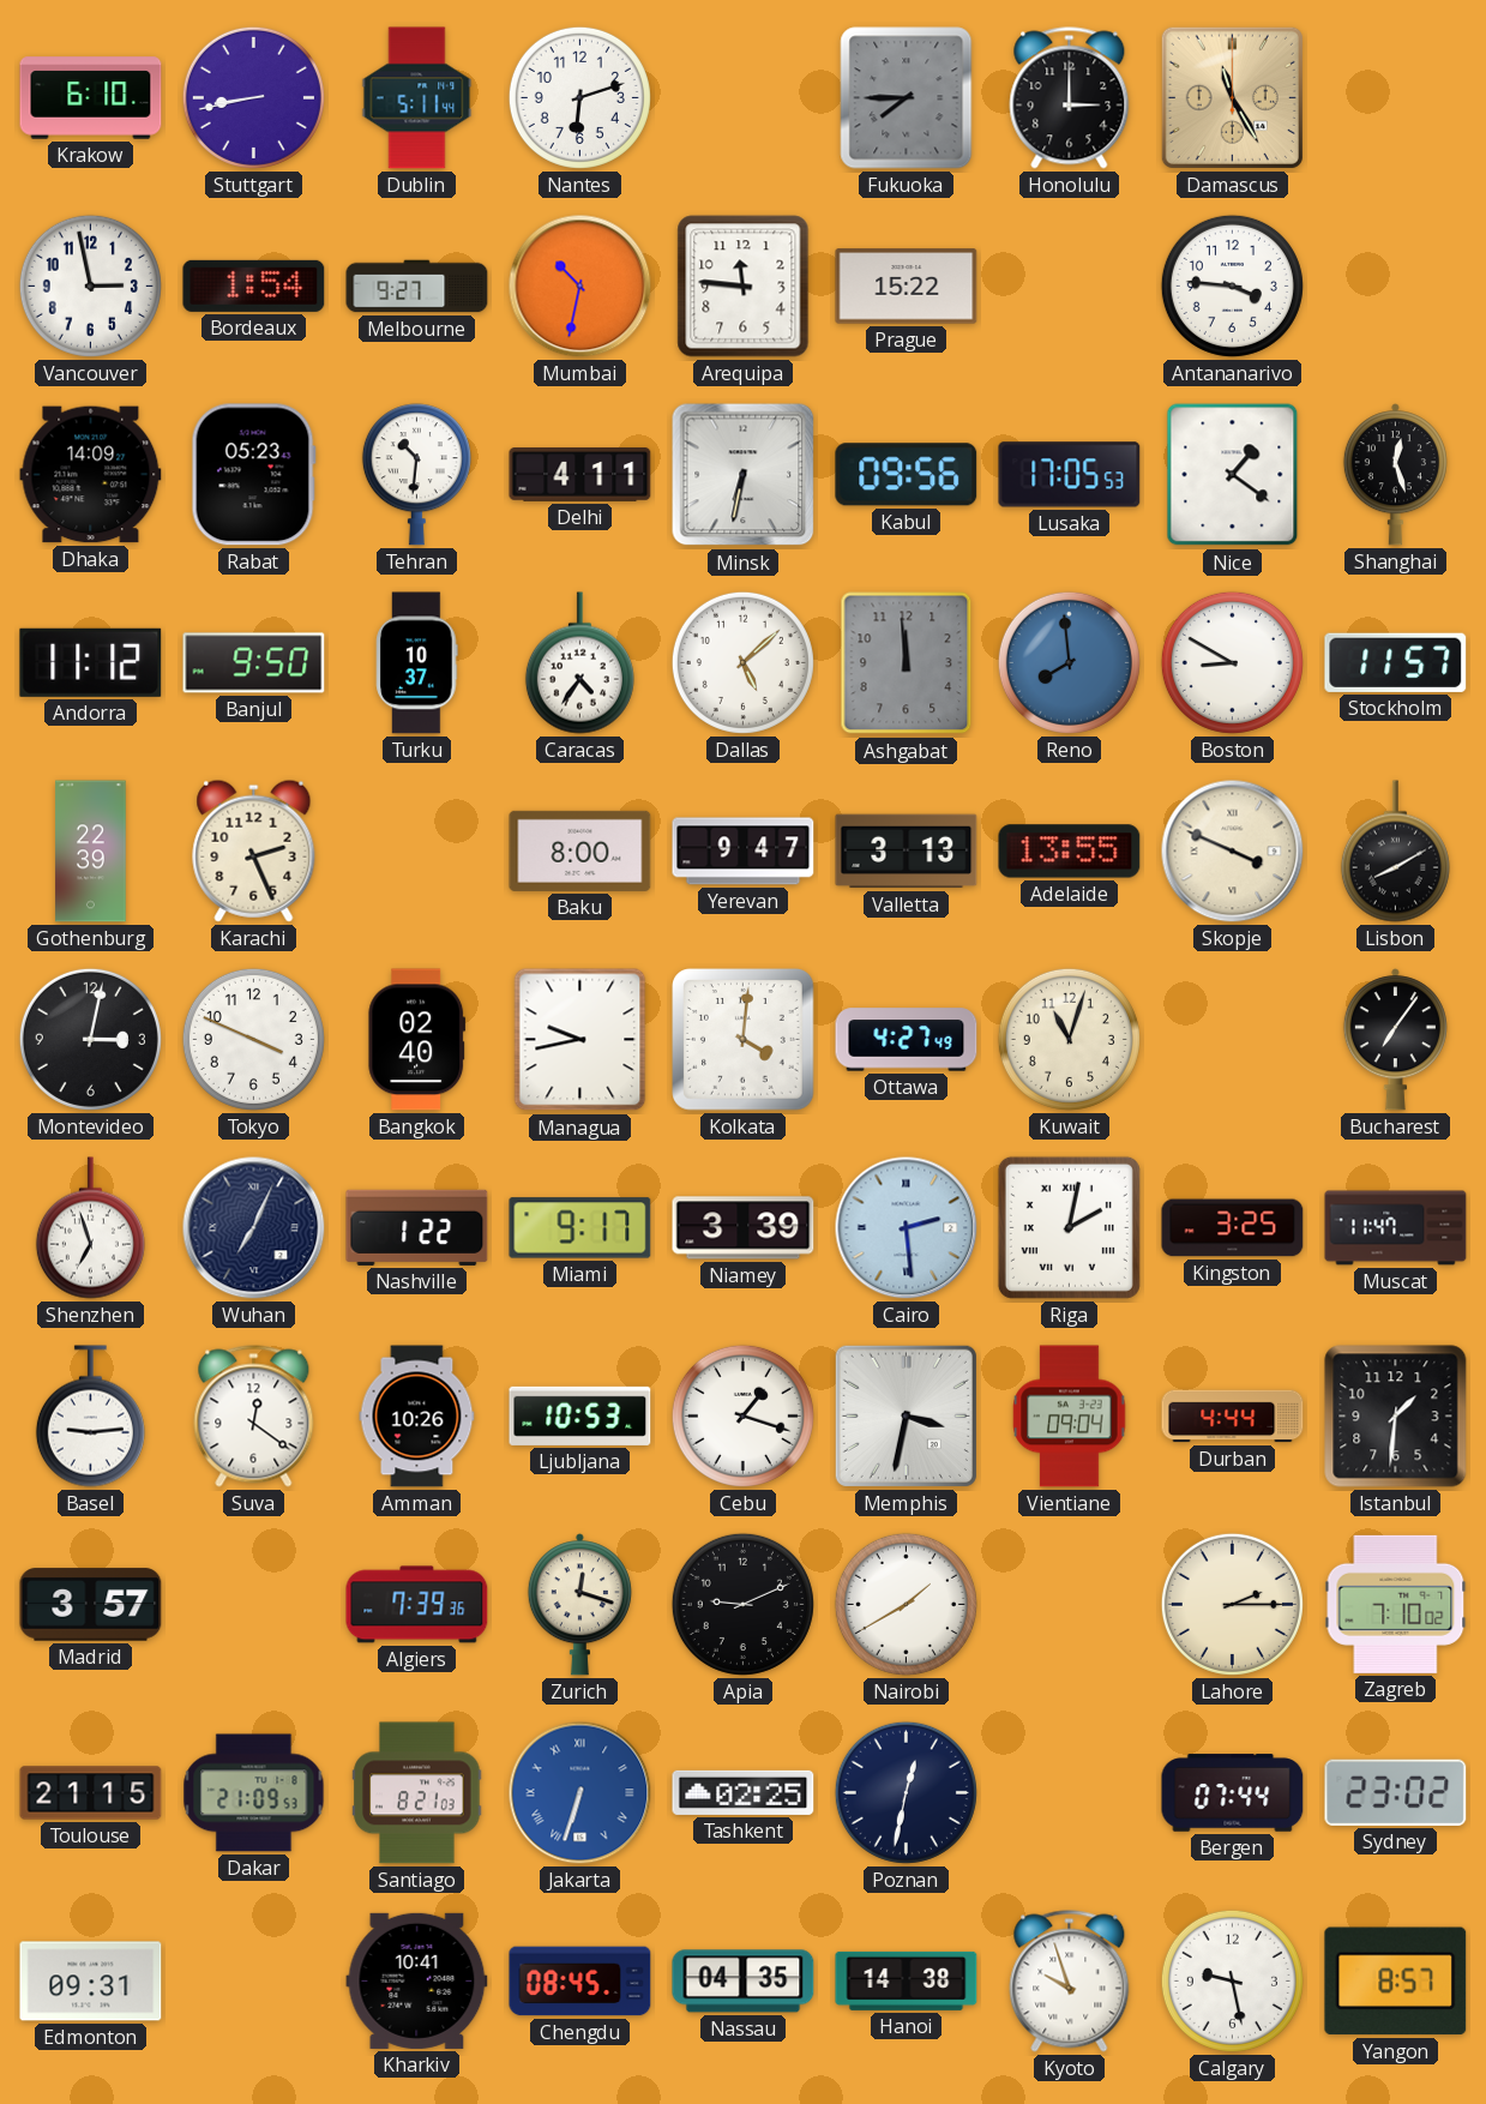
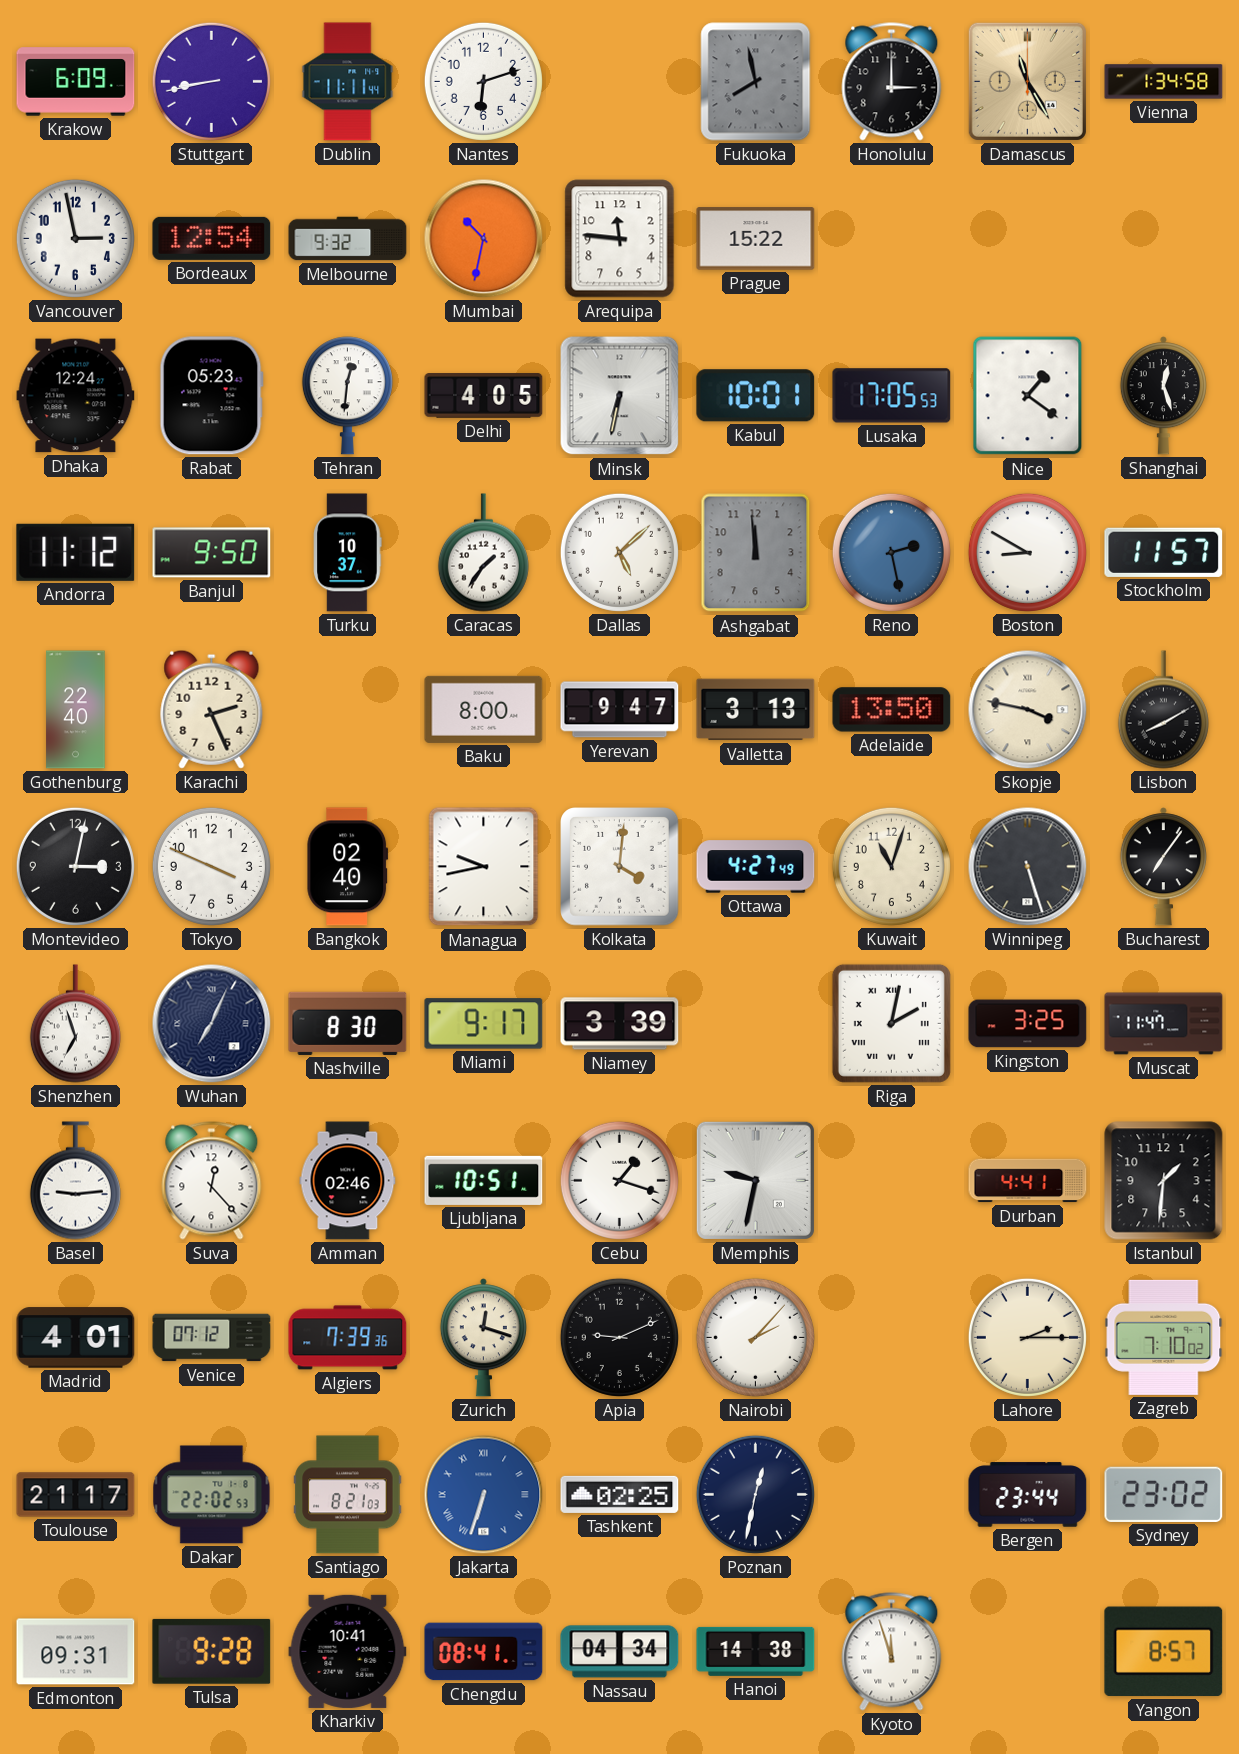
Krakow: 6:10 -> 6:09
Dublin: 5:11 -> 11:11
Fukuoka: 7:45 -> 7:58
Vienna: none -> 1:34
Bordeaux: 1:54 -> 12:54
Melbourne: 9:27 -> 9:32
Antananarivo: 3:46 -> none
Dhaka: 14:09 -> 12:24
Tehran: 10:31 -> 12:31
Delhi: 4:11 -> 4:05
Kabul: 09:56 -> 10:01
Caracas: 4:36 -> 1:36
Reno: 7:59 -> 2:28
Gothenburg: 22:39 -> 22:40
Adelaide: 13:55 -> 13:50
Skopje: 3:49 -> 3:47
Winnipeg: none -> 5:27
Nashville: 1:22 -> 8:30
Cairo: 2:29 -> none
Suva: 12:21 -> 12:23
Amman: 10:26 -> 02:46
Ljubljana: 10:53 -> 10:51
Memphis: 3:32 -> 9:32
Vientiane: 09:04 -> none
Durban: 4:44 -> 4:41
Madrid: 3:57 -> 4:01
Venice: none -> 07:12
Nairobi: 1:40 -> 2:07
Toulouse: 21:15 -> 21:17
Dakar: 21:09 -> 22:02
Bergen: 07:44 -> 23:44
Tulsa: none -> 9:28
Chengdu: 08:45 -> 08:41
Nassau: 04:35 -> 04:34
Kyoto: 9:57 -> 11:57
Calgary: 9:28 -> none
